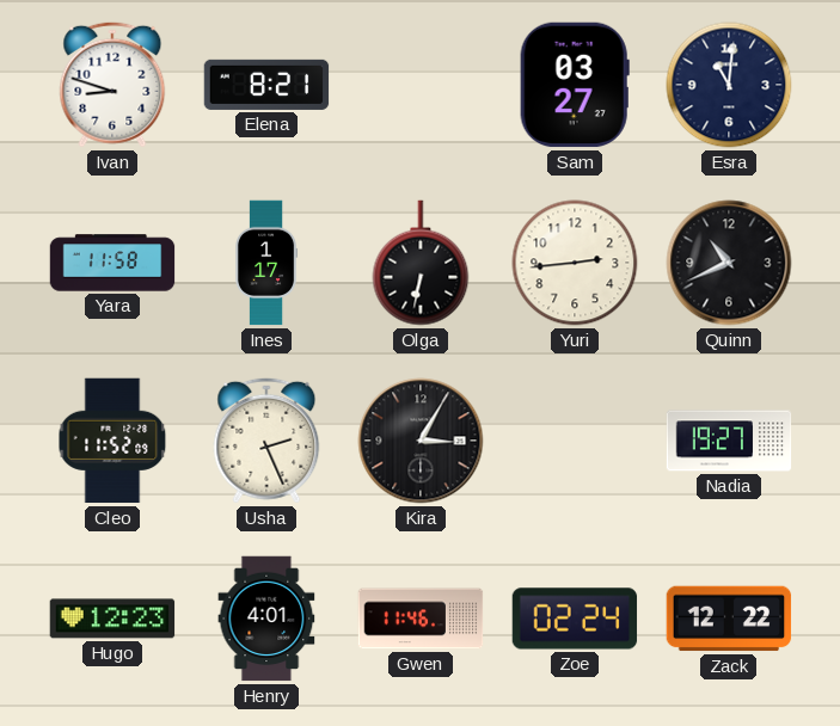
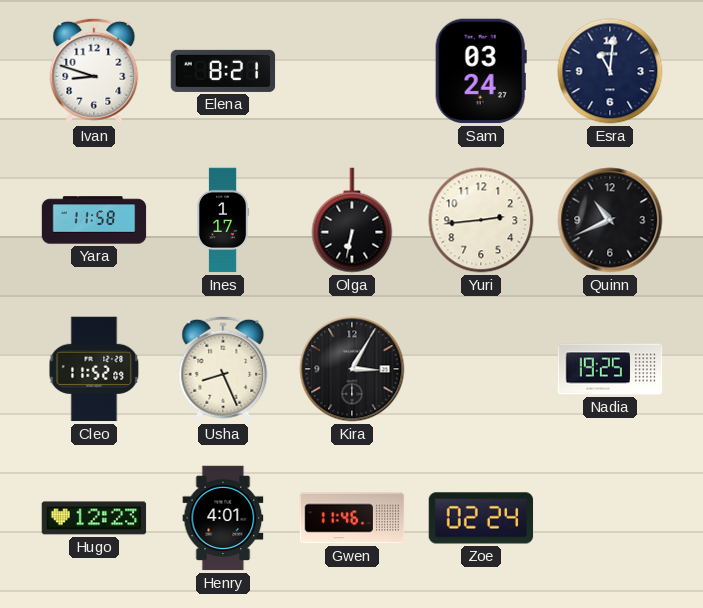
Sam: 03:27 -> 03:24
Usha: 2:26 -> 8:26
Nadia: 19:27 -> 19:25
Zack: 12:22 -> none
